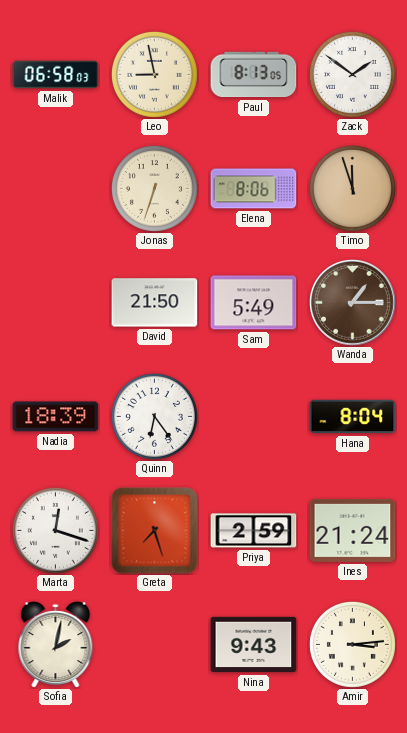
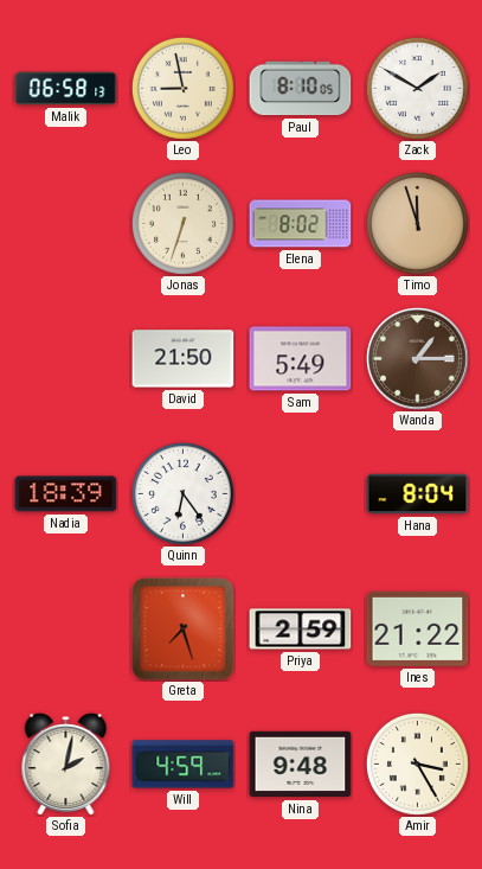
Malik: 06:58:03 -> 06:58:13
Paul: 8:13 -> 8:10
Zack: 1:51 -> 1:50
Elena: 8:06 -> 8:02
Marta: 12:18 -> none
Ines: 21:24 -> 21:22
Will: none -> 4:59
Nina: 9:43 -> 9:48
Amir: 3:14 -> 3:25
